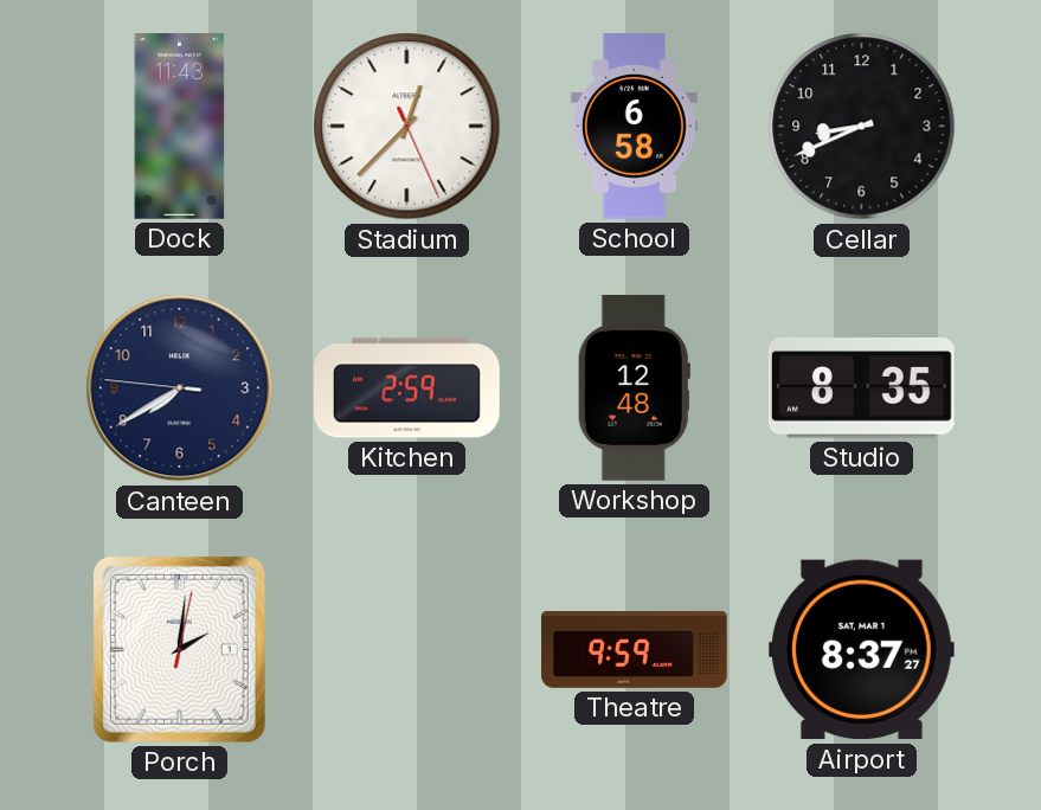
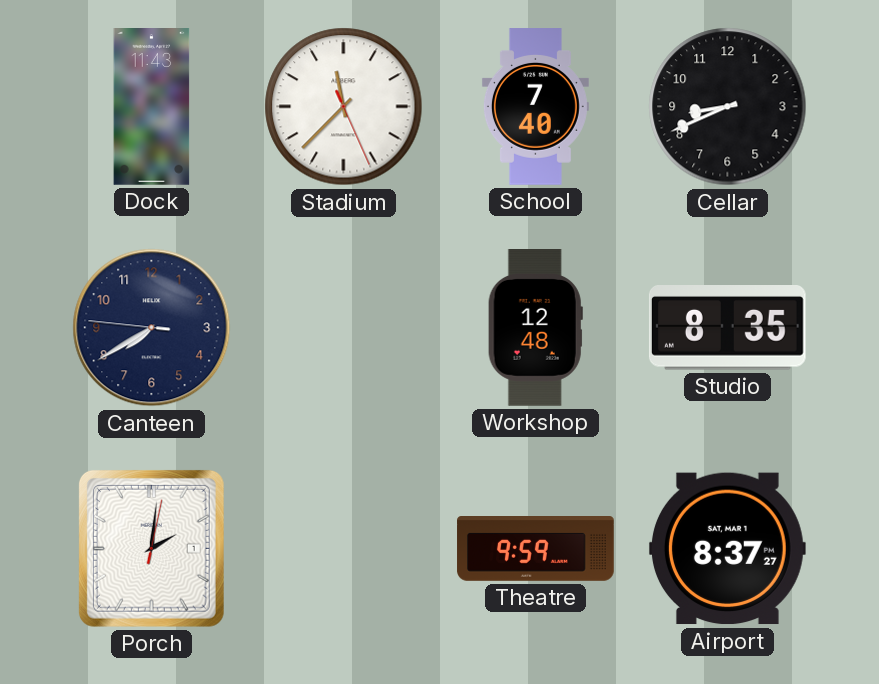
Stadium: 12:37 -> 11:37
School: 6:58 -> 7:40
Kitchen: 2:59 -> none
